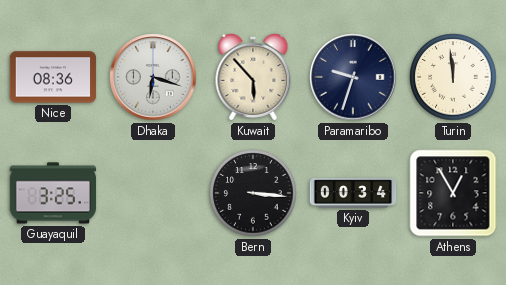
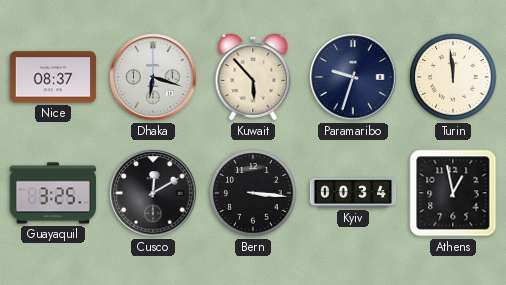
Nice: 08:36 -> 08:37
Cusco: none -> 12:10
Athens: 12:55 -> 12:58
